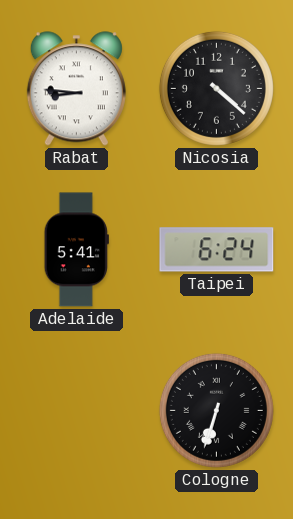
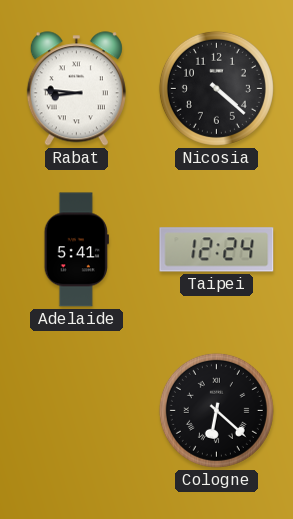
Taipei: 6:24 -> 12:24
Cologne: 6:33 -> 6:22
